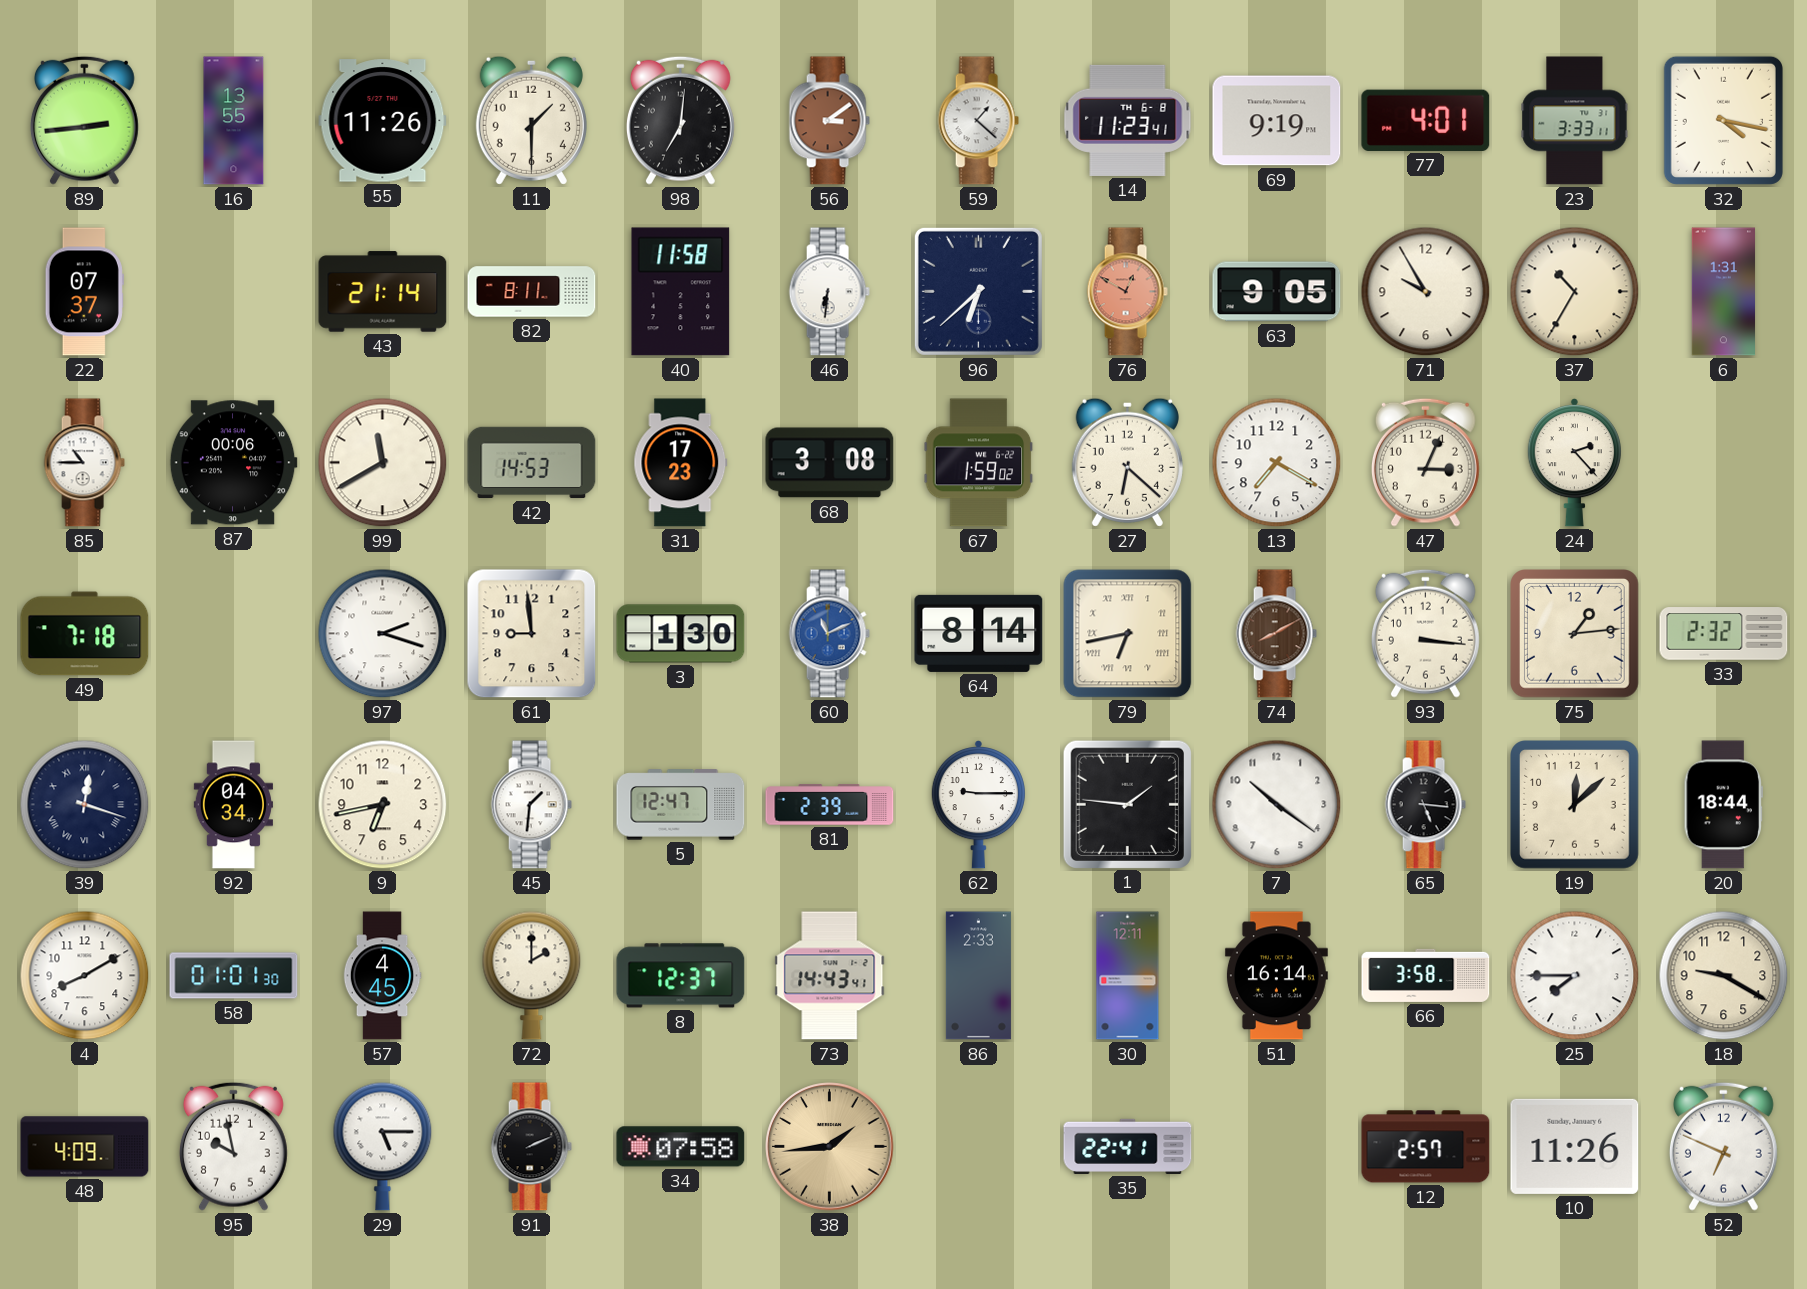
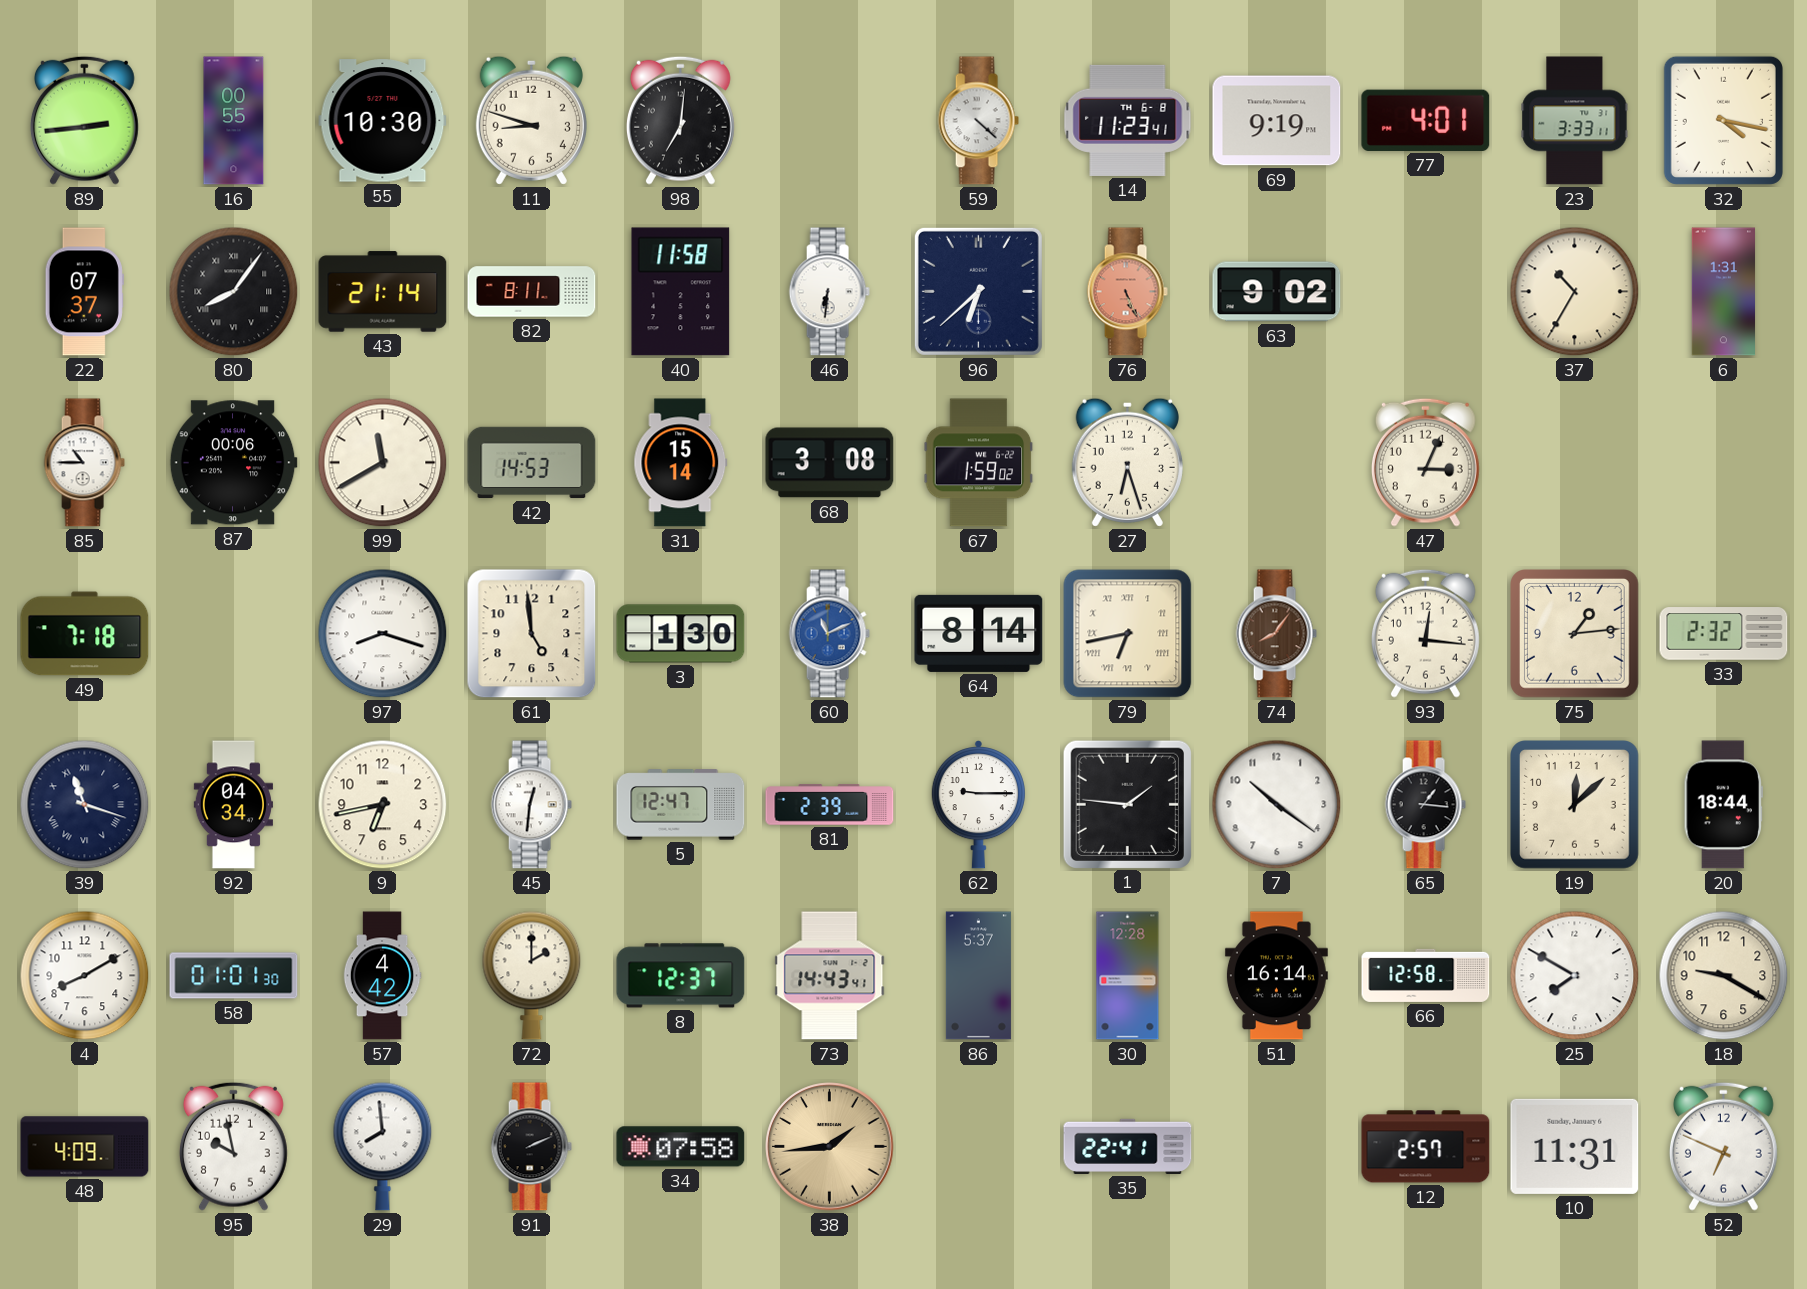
16: 13:55 -> 00:55
55: 11:26 -> 10:30
11: 1:30 -> 8:48
56: 3:09 -> none
59: 1:22 -> 4:22
80: none -> 8:06
76: 12:50 -> 5:26
63: 9:05 -> 9:02
71: 9:55 -> none
31: 17:23 -> 15:14
27: 6:22 -> 6:27
13: 7:20 -> none
24: 2:23 -> none
97: 2:18 -> 8:18
61: 8:59 -> 4:59
74: 8:10 -> 8:06
93: 3:16 -> 12:16
39: 12:18 -> 11:18
45: 1:31 -> 12:31
65: 5:16 -> 1:16
57: 4:45 -> 4:42
86: 2:33 -> 5:37
30: 12:11 -> 12:28
66: 3:58 -> 12:58
25: 7:45 -> 7:50
29: 5:15 -> 7:59
10: 11:26 -> 11:31
